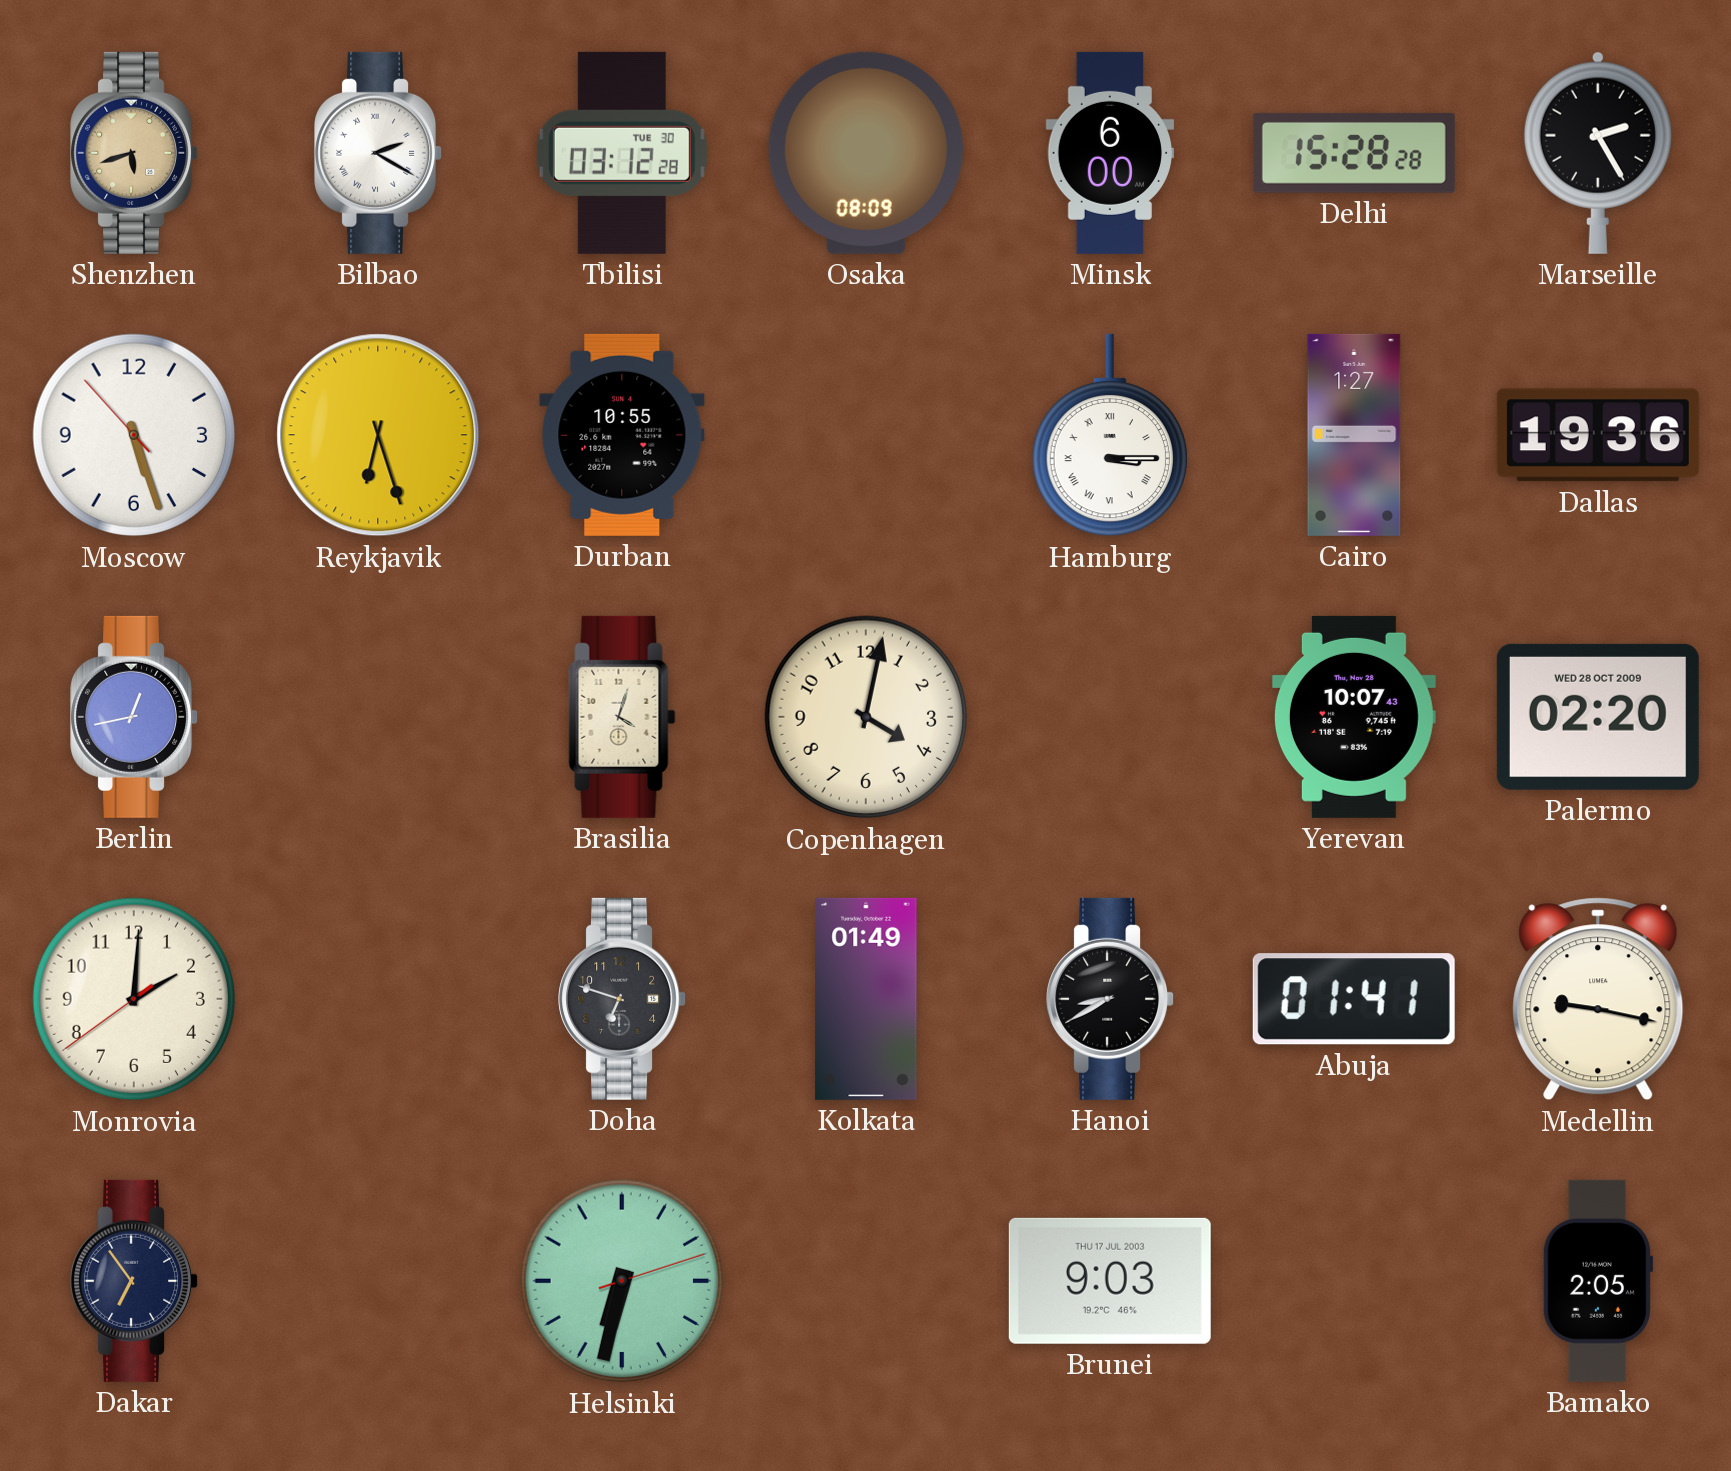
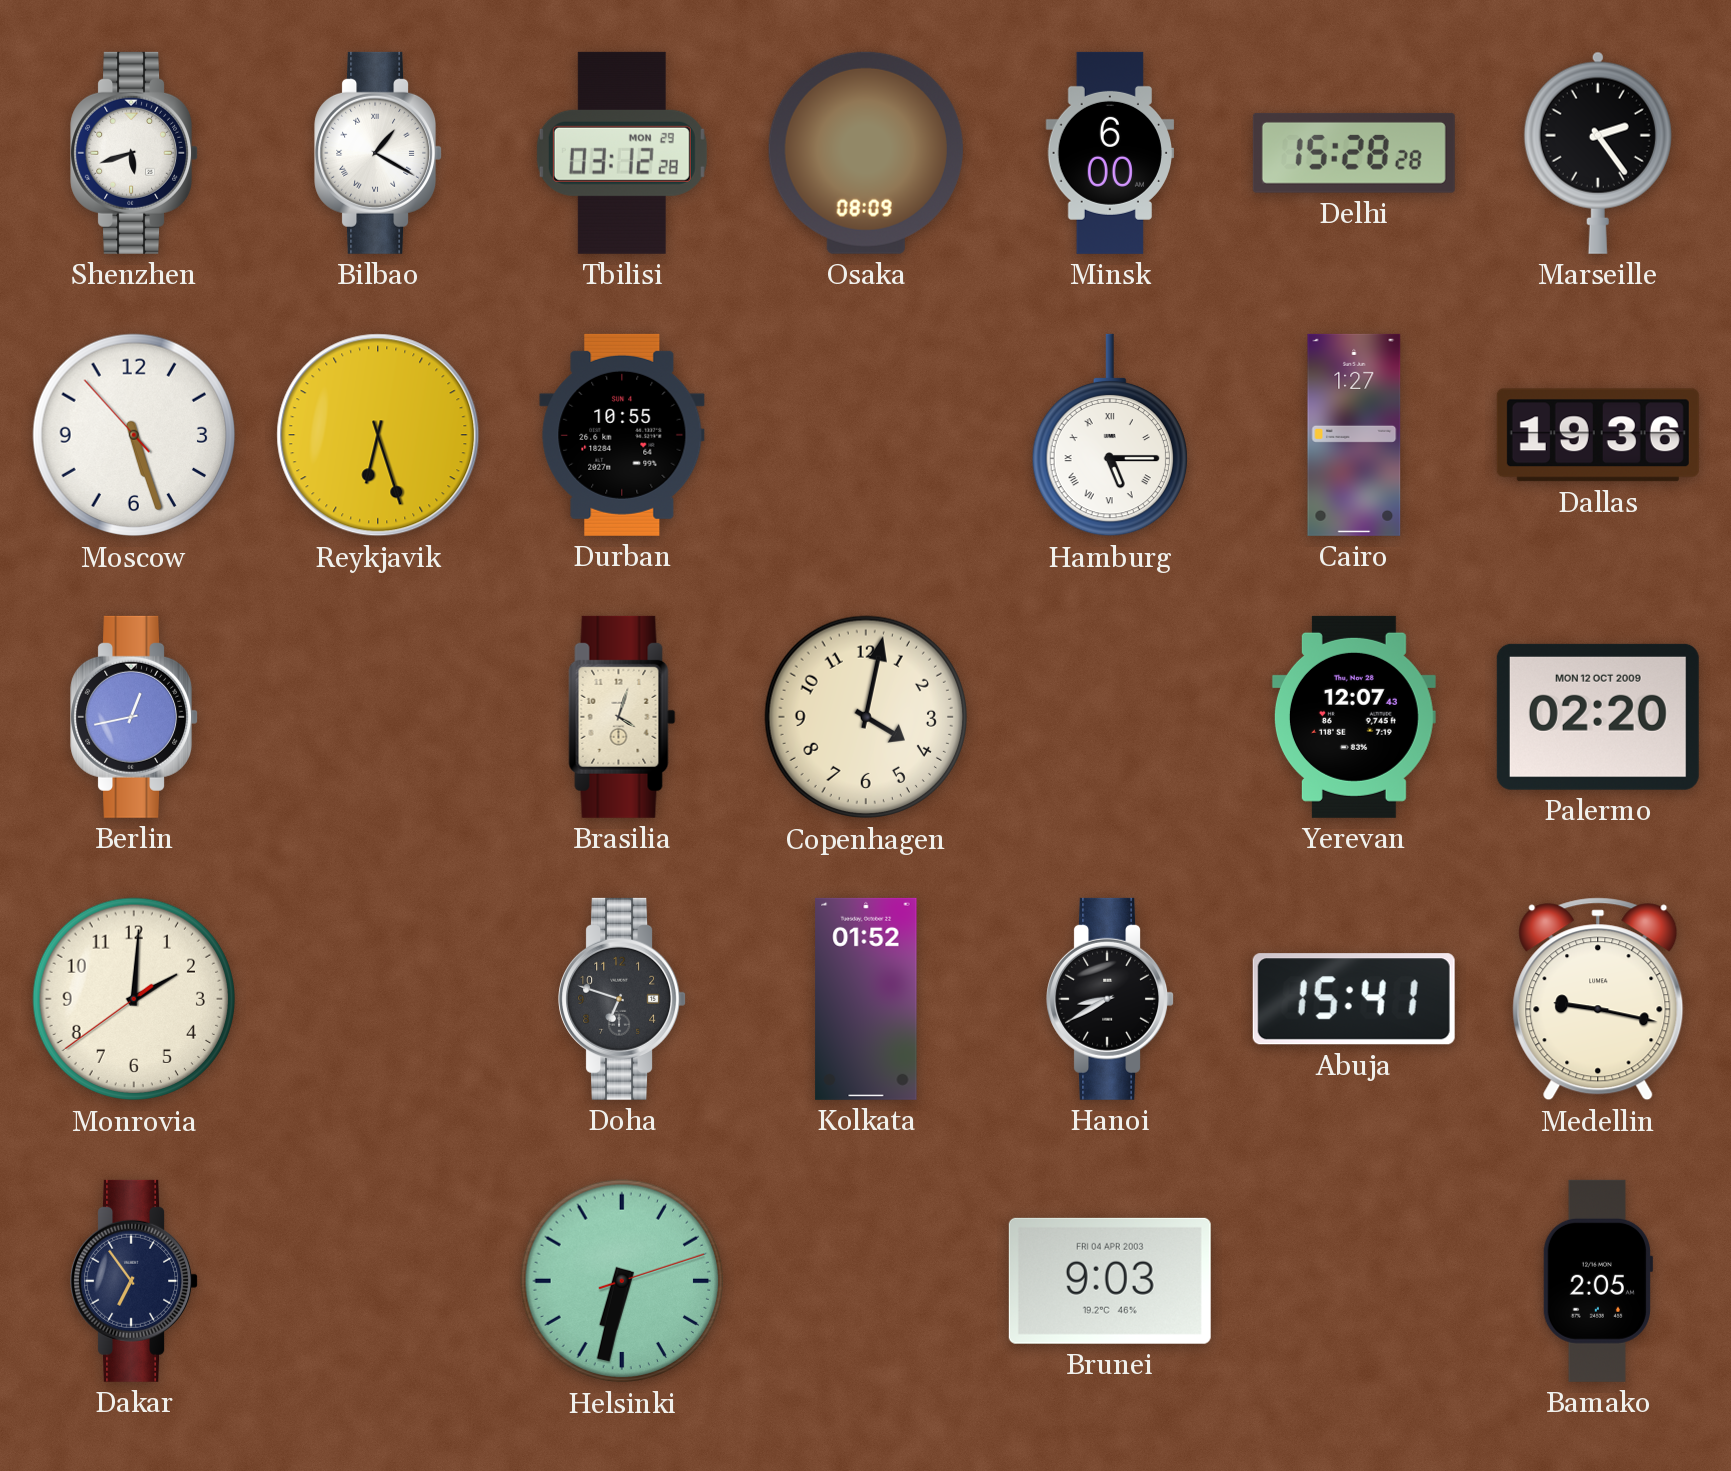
Shenzhen dial: champagne -> white
Bilbao: 2:20 -> 1:20
Tbilisi date: TUE 30 -> MON 29
Marseille: 2:25 -> 2:24
Hamburg: 3:15 -> 5:15
Yerevan: 10:07 -> 12:07
Palermo date: WED 28 OCT 2009 -> MON 12 OCT 2009
Kolkata: 01:49 -> 01:52
Abuja: 01:41 -> 15:41
Brunei date: THU 17 JUL 2003 -> FRI 04 APR 2003
